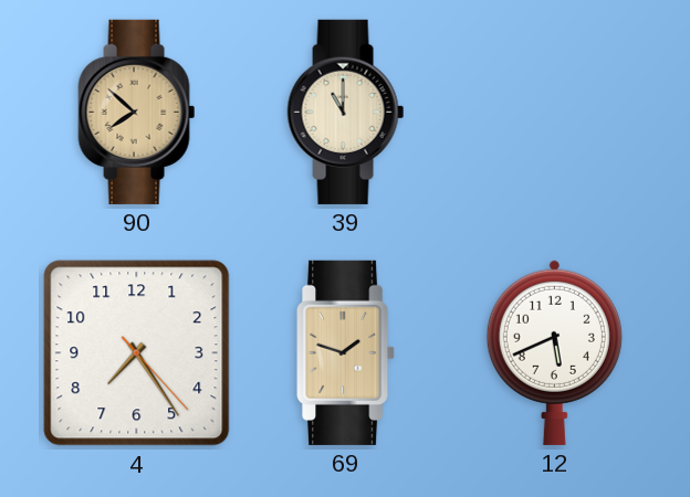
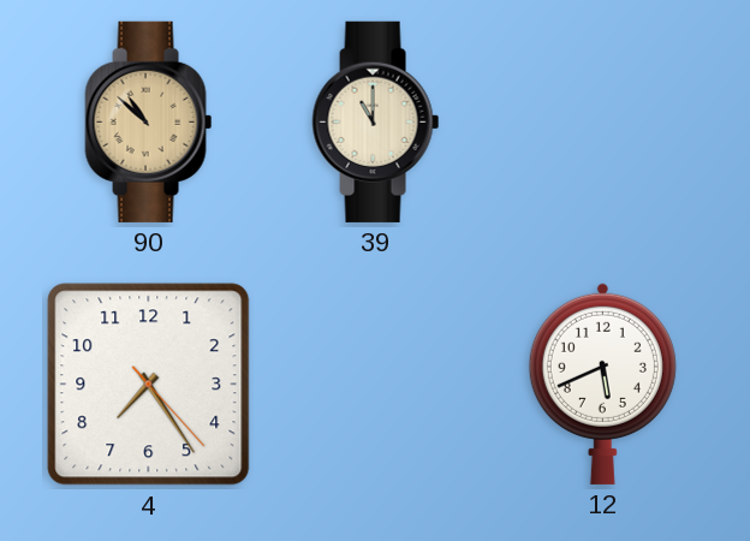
90: 7:52 -> 10:52
69: 1:48 -> none
